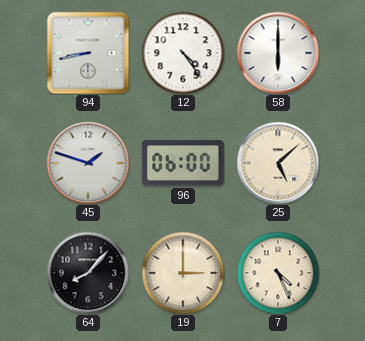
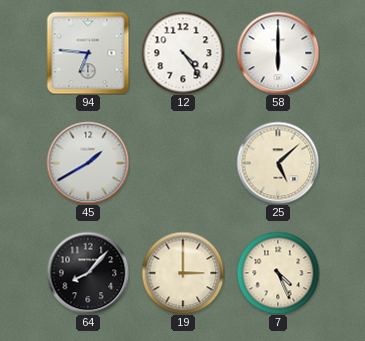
94: 8:43 -> 6:46
45: 1:48 -> 1:40
96: 06:00 -> none
